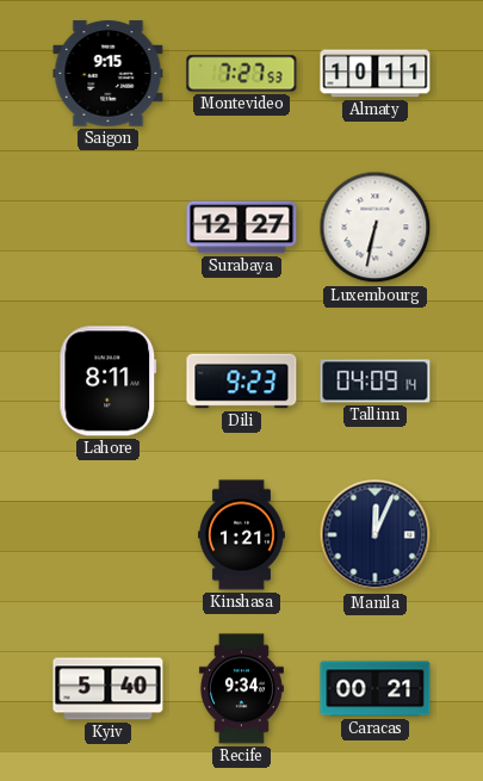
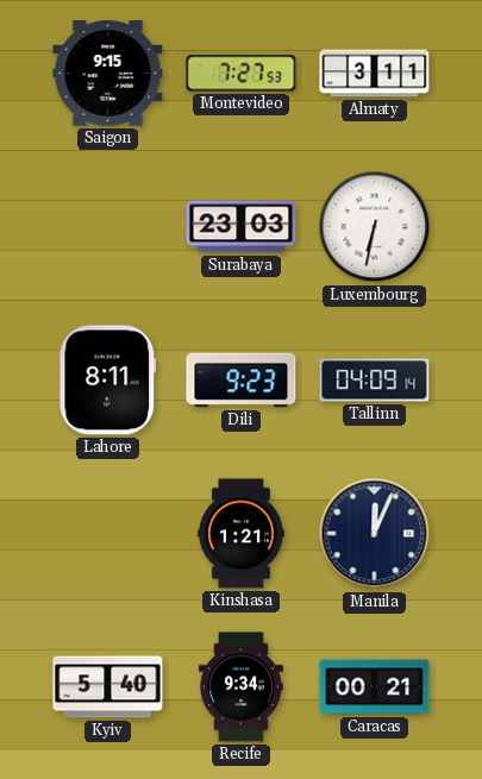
Almaty: 10:11 -> 3:11
Surabaya: 12:27 -> 23:03
